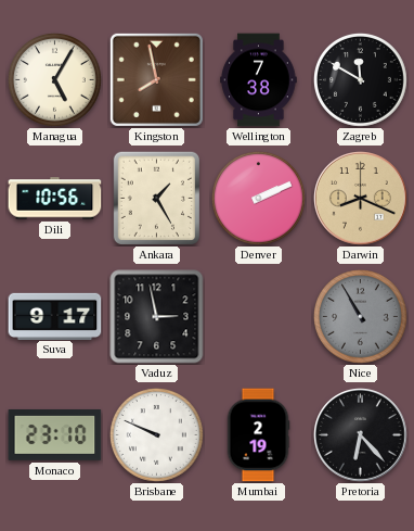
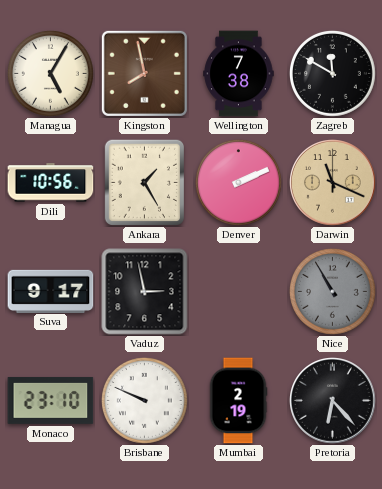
Darwin: 8:19 -> 11:19
